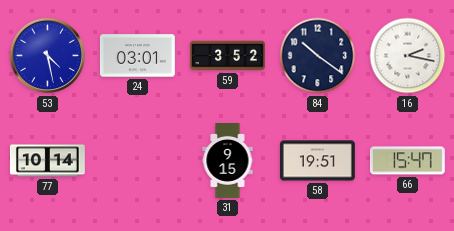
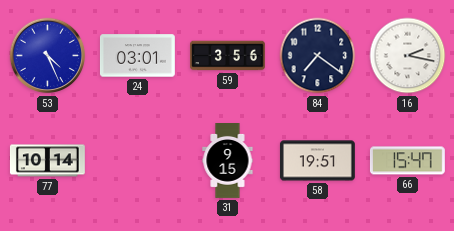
53: 4:28 -> 4:26
59: 3:52 -> 3:56
84: 10:21 -> 7:21
